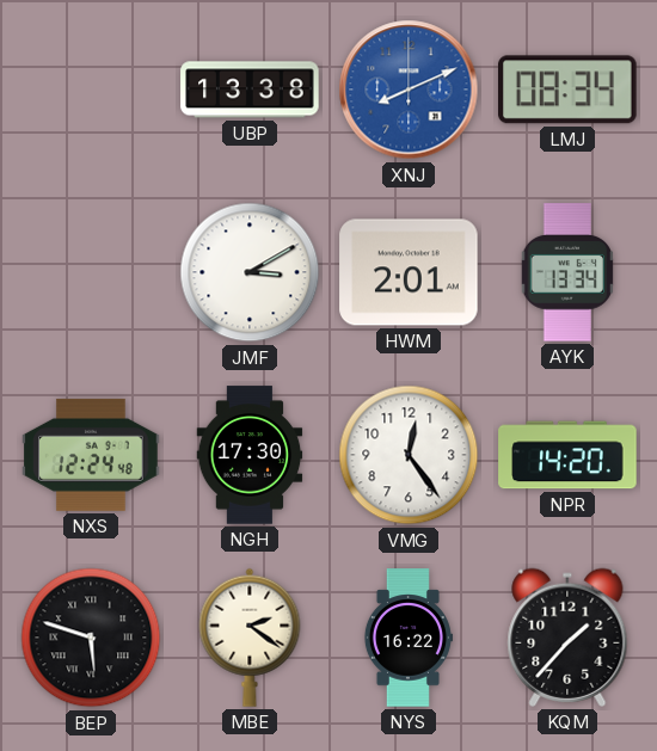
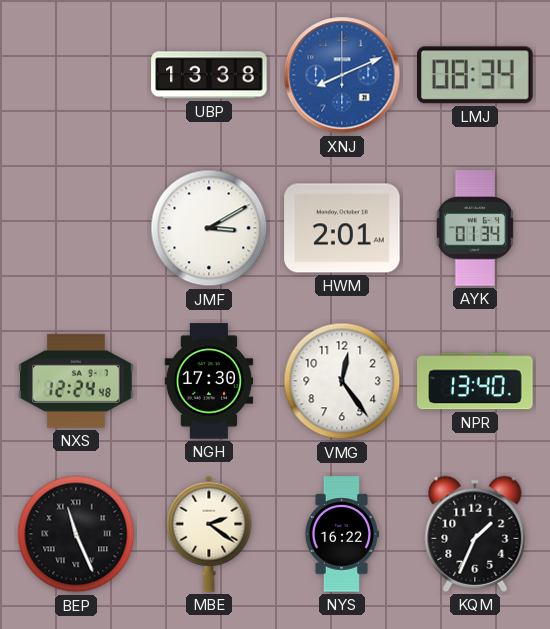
AYK: 13:34 -> 01:34
NPR: 14:20 -> 13:40
BEP: 5:48 -> 11:26
KQM: 1:37 -> 1:34
